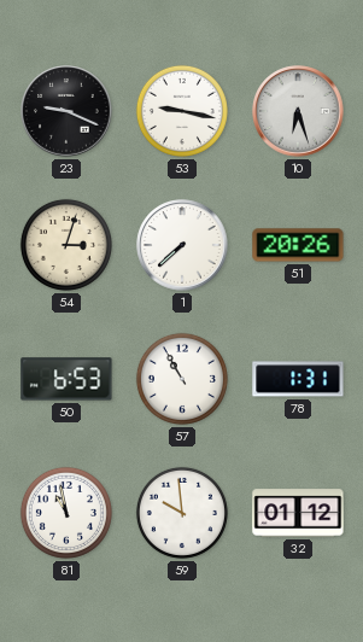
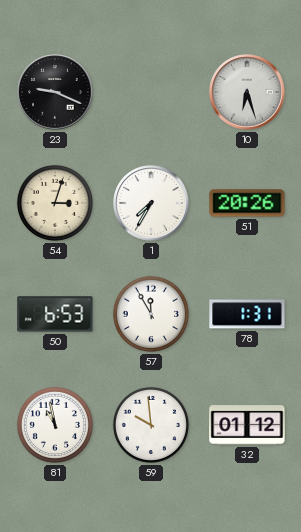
53: 9:17 -> none
1: 7:38 -> 7:35
57: 10:55 -> 11:55
